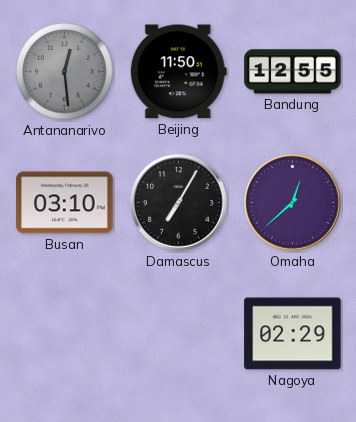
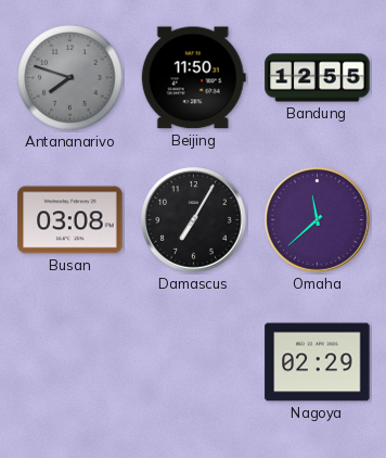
Antananarivo: 12:29 -> 7:48
Busan: 03:10 -> 03:08
Omaha: 12:38 -> 11:38
